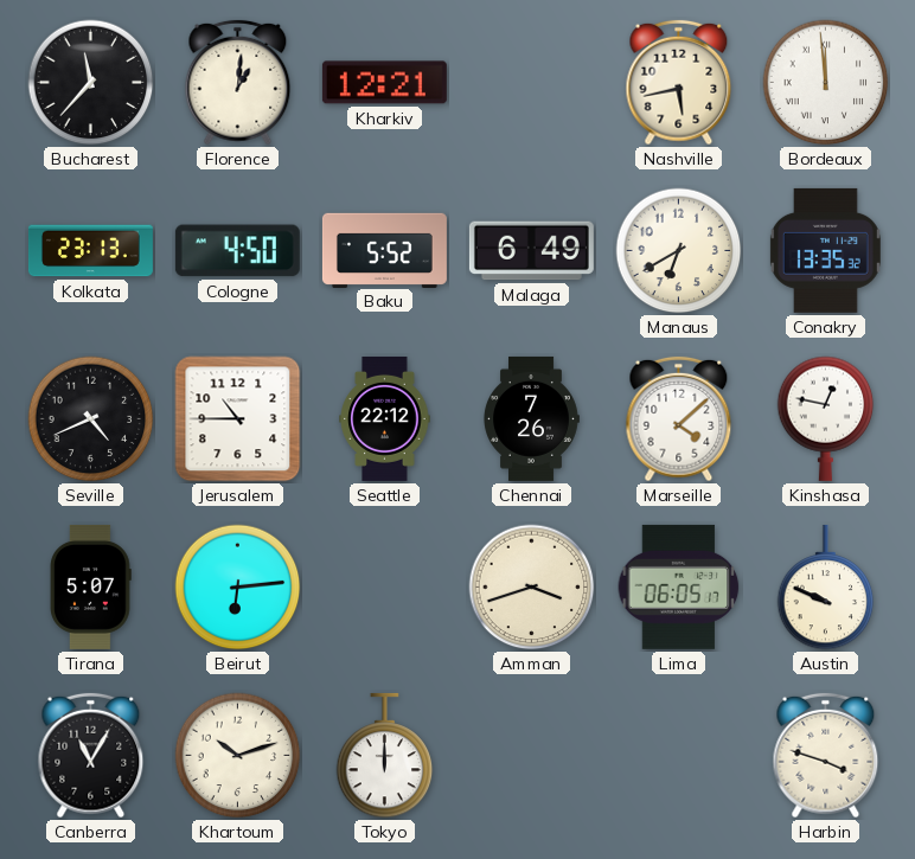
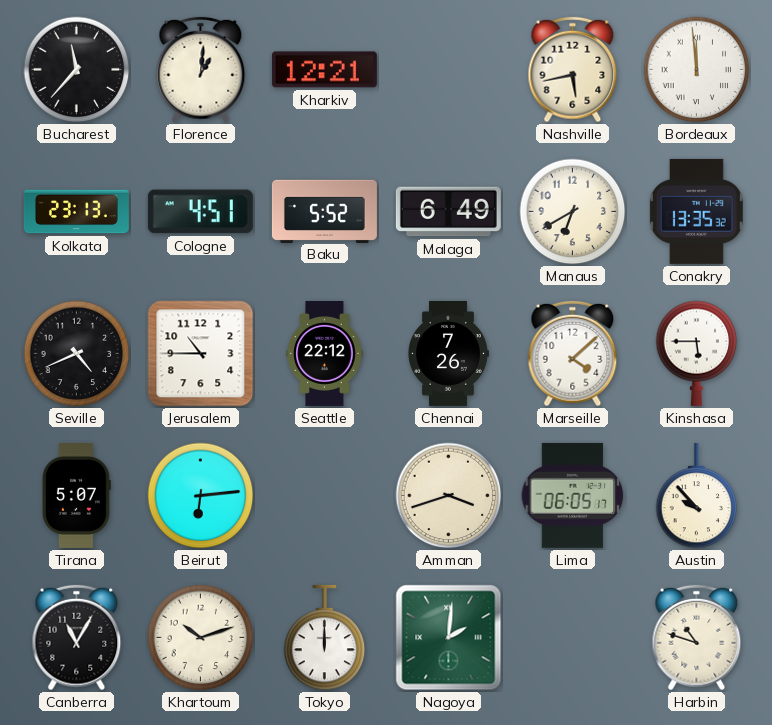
Cologne: 4:50 -> 4:51
Kinshasa: 12:47 -> 5:45
Austin: 9:49 -> 9:53
Nagoya: none -> 2:01
Harbin: 3:48 -> 10:48
